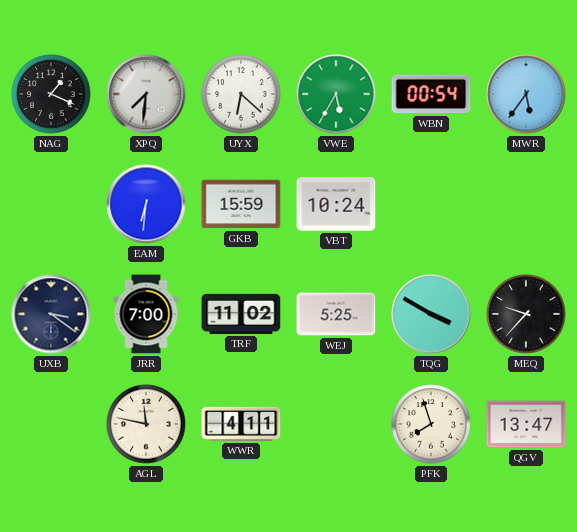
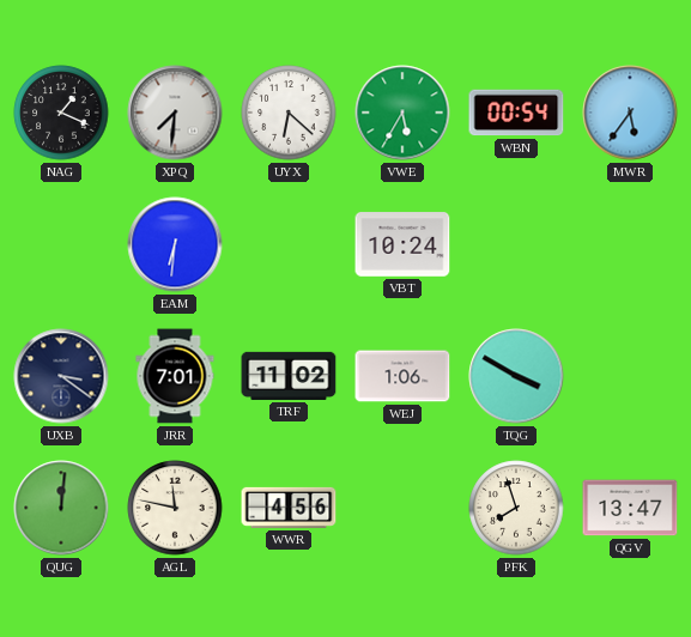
GKB: 15:59 -> none
JRR: 7:00 -> 7:01
WEJ: 5:25 -> 1:06
MEQ: 9:37 -> none
QUG: none -> 12:01
WWR: 4:11 -> 4:56
